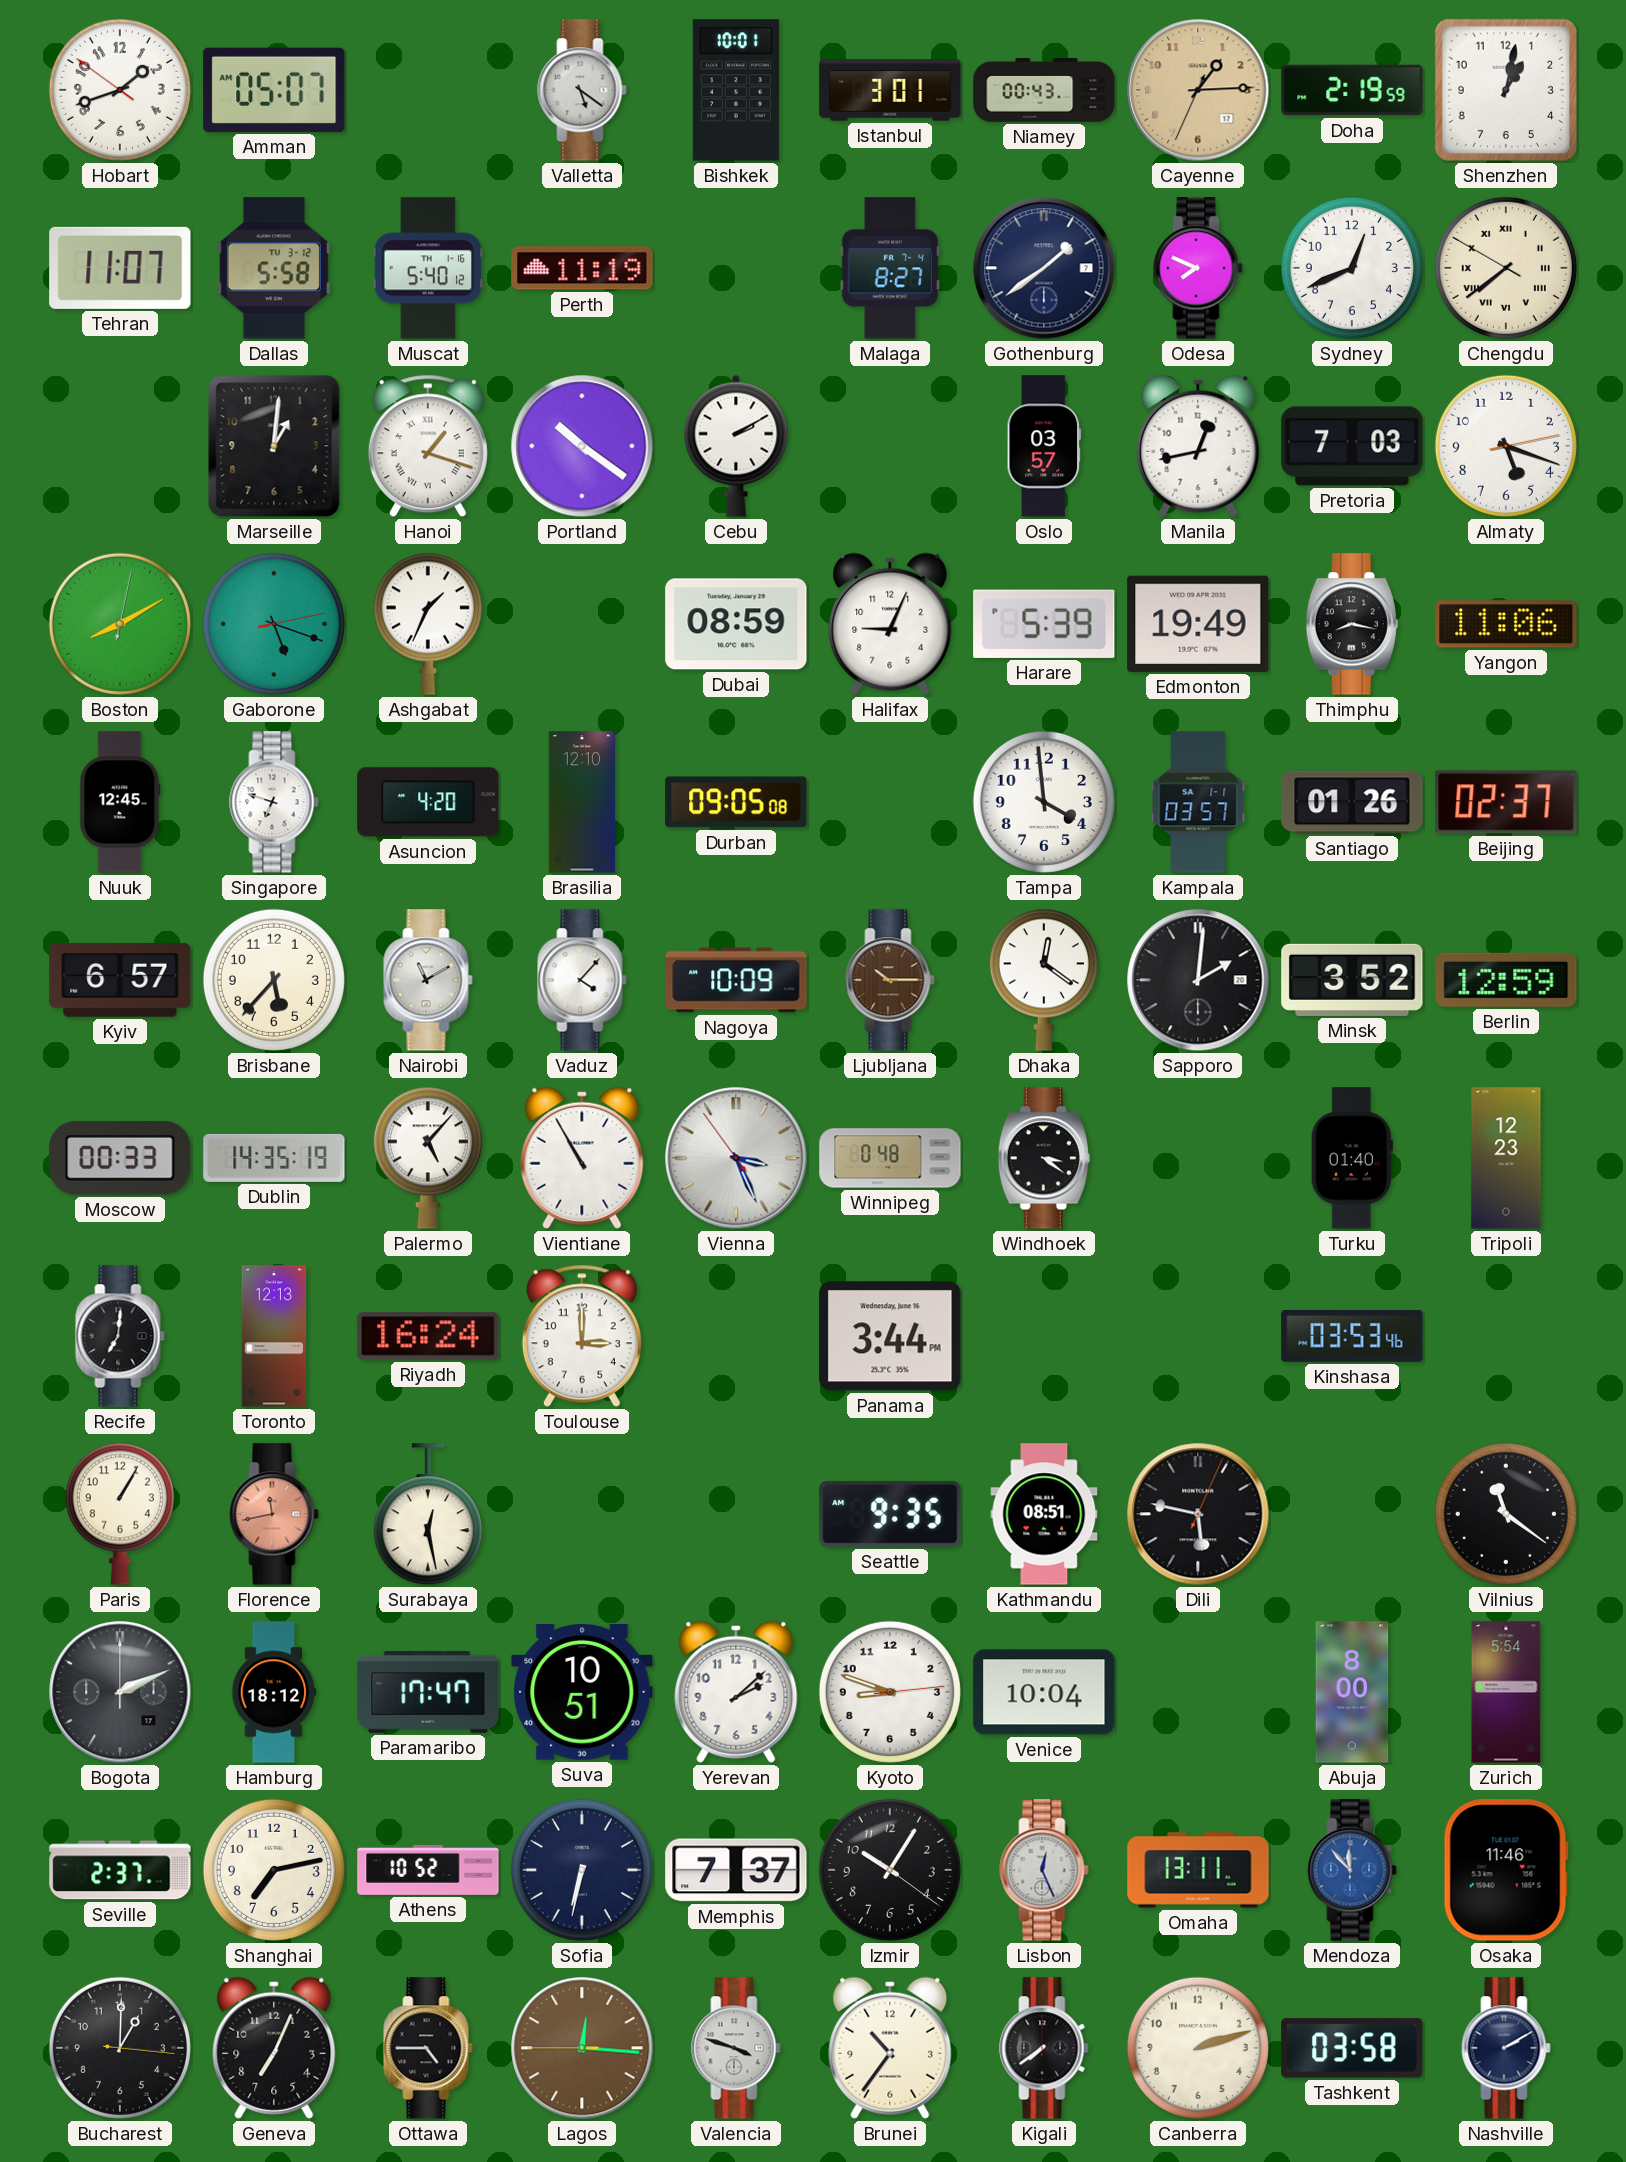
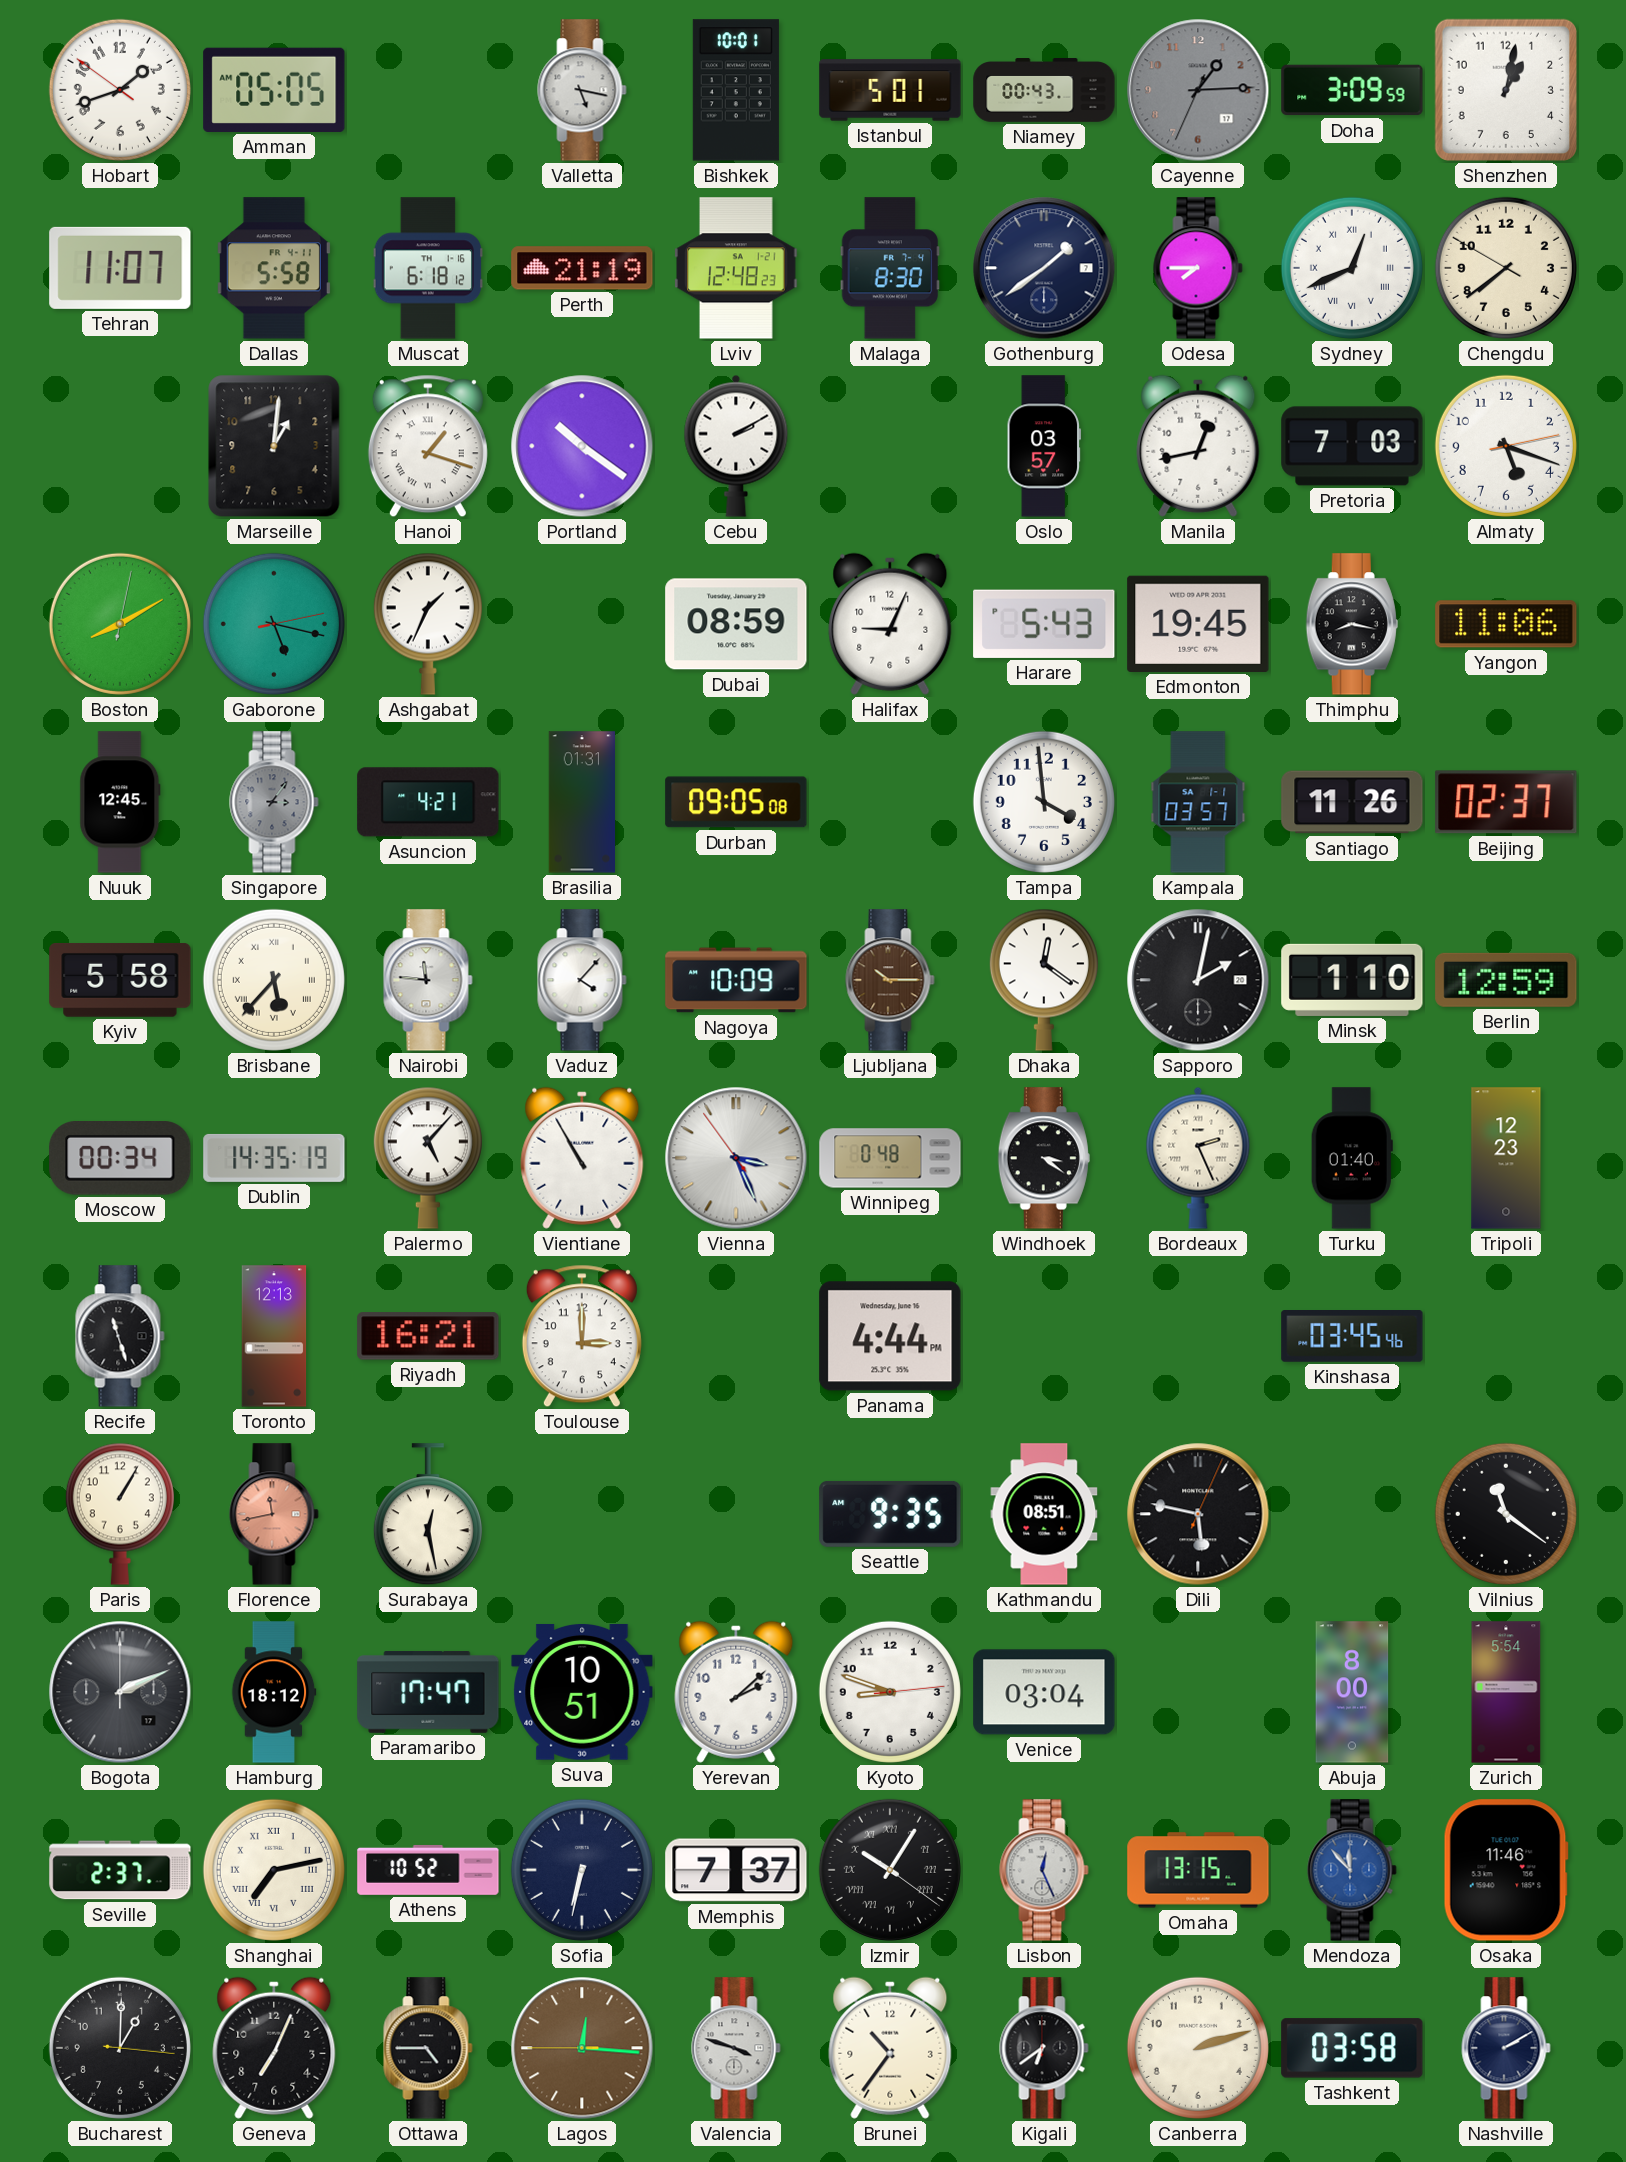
Amman: 05:07 -> 05:05
Valletta: 5:21 -> 5:17
Istanbul: 3:01 -> 5:01
Cayenne dial: champagne -> grey
Doha: 2:19 -> 3:09
Dallas date: TU 3-12 -> FR 4-11
Muscat: 5:40 -> 6:18
Perth: 11:19 -> 21:19
Lviv: none -> 12:48
Malaga: 8:27 -> 8:30
Odesa: 7:49 -> 7:45
Sydney numerals: Arabic -> Roman
Chengdu numerals: Roman -> Arabic
Gaborone: 5:18 -> 5:17
Harare: 5:39 -> 5:43
Edmonton: 19:49 -> 19:45
Singapore: 6:48 -> 3:06
Singapore dial: white -> grey
Asuncion: 4:20 -> 4:21
Brasilia: 12:10 -> 01:31
Santiago: 01:26 -> 11:26
Kyiv: 6:57 -> 5:58
Brisbane numerals: Arabic -> Roman
Nairobi: 11:10 -> 11:46
Sapporo: 2:01 -> 2:02
Minsk: 3:52 -> 1:10
Moscow: 00:33 -> 00:34
Bordeaux: none -> 2:26
Recife: 7:01 -> 11:27
Riyadh: 16:24 -> 16:21
Panama: 3:44 -> 4:44
Kinshasa: 03:53 -> 03:45
Venice: 10:04 -> 03:04
Shanghai numerals: Arabic -> Roman
Izmir numerals: Arabic -> Roman
Omaha: 13:11 -> 13:15
Kigali: 7:39 -> 6:39
